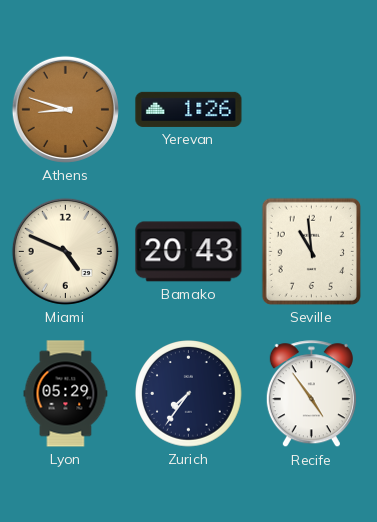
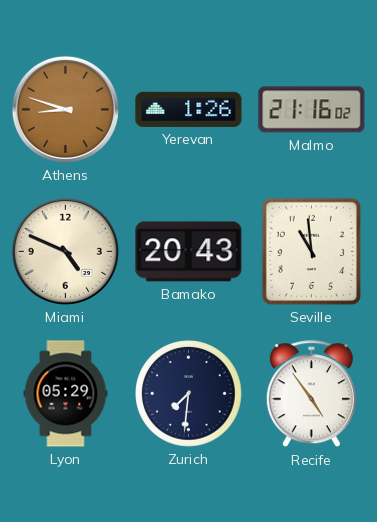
Malmo: none -> 21:16
Zurich: 7:36 -> 7:31
